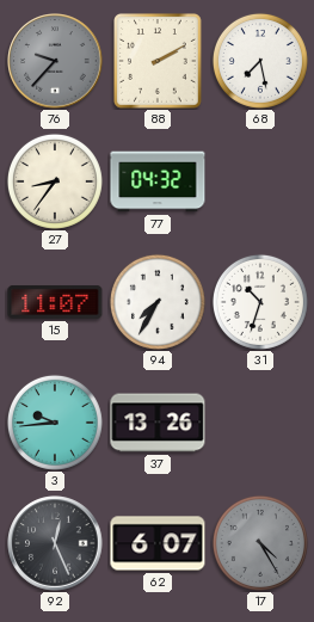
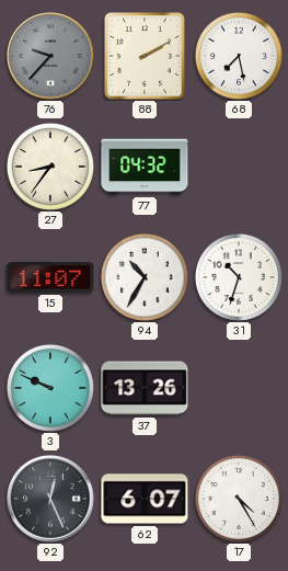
94: 7:35 -> 10:35
3: 9:44 -> 9:49
17 dial: grey -> white
